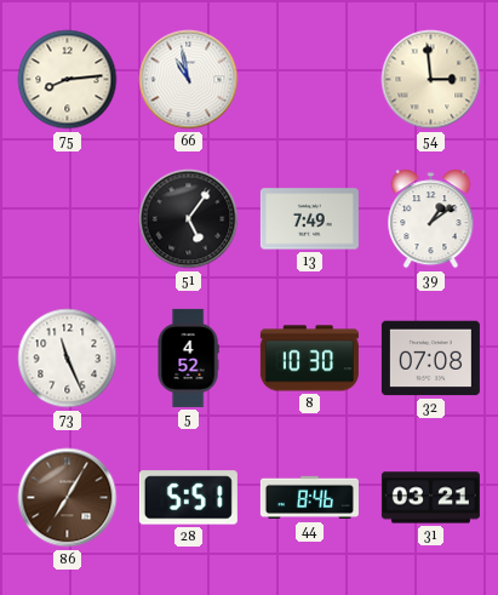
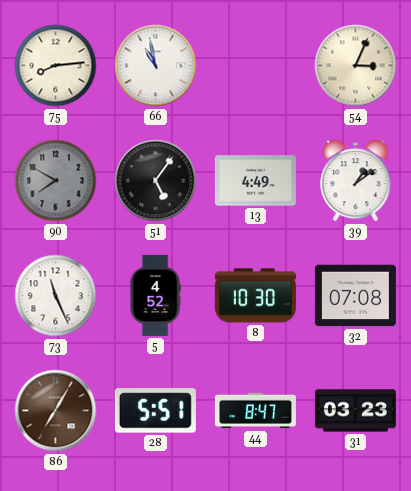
54: 2:59 -> 3:04
90: none -> 7:50
13: 7:49 -> 4:49
44: 8:46 -> 8:47
31: 03:21 -> 03:23
